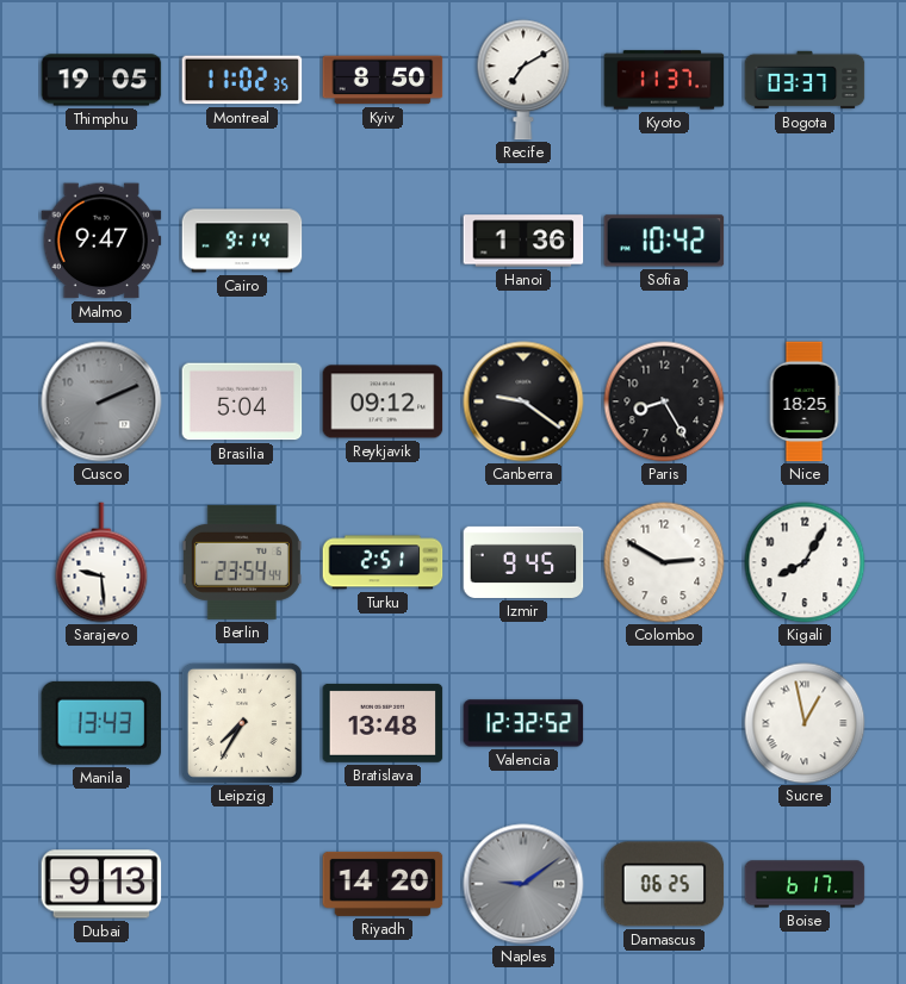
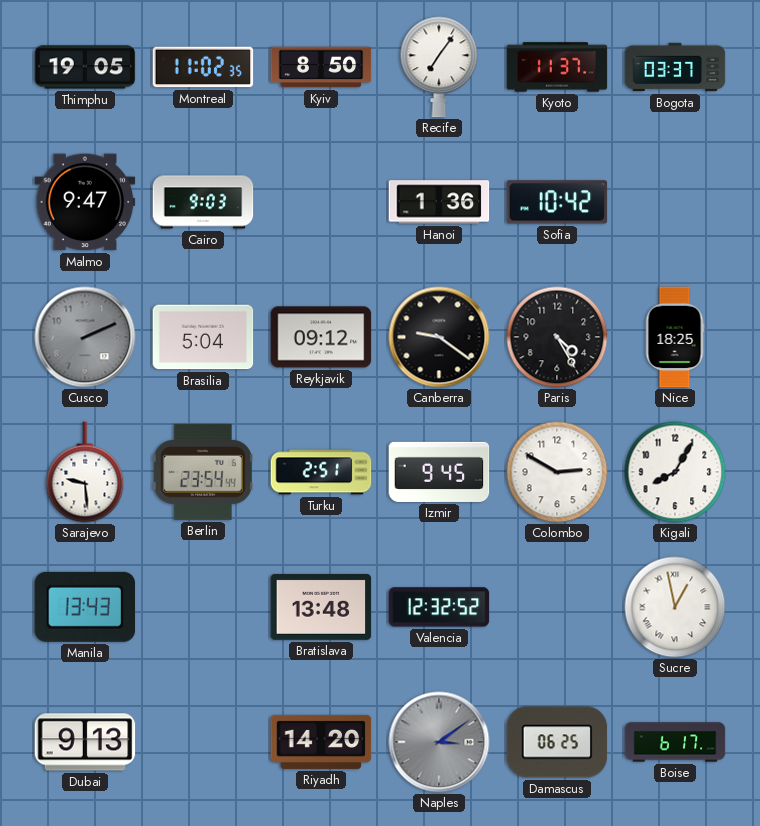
Recife: 7:10 -> 7:06
Cairo: 9:14 -> 9:03
Paris: 8:25 -> 4:25
Leipzig: 7:35 -> none
Naples: 9:09 -> 3:09
